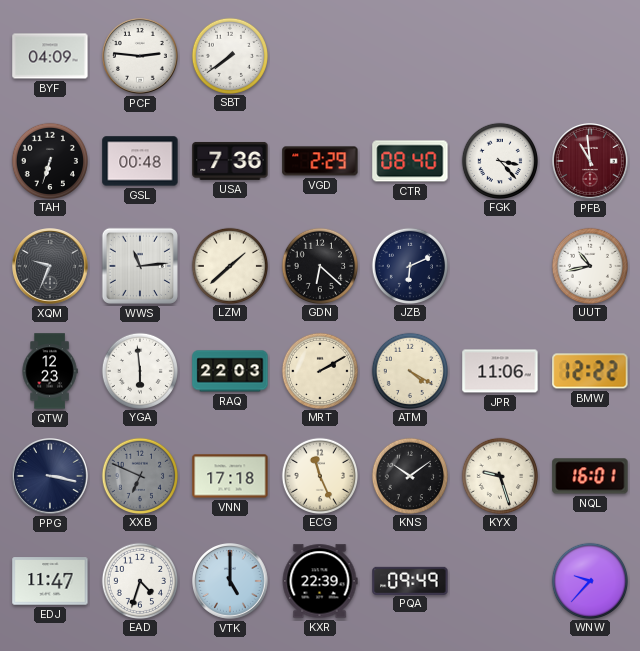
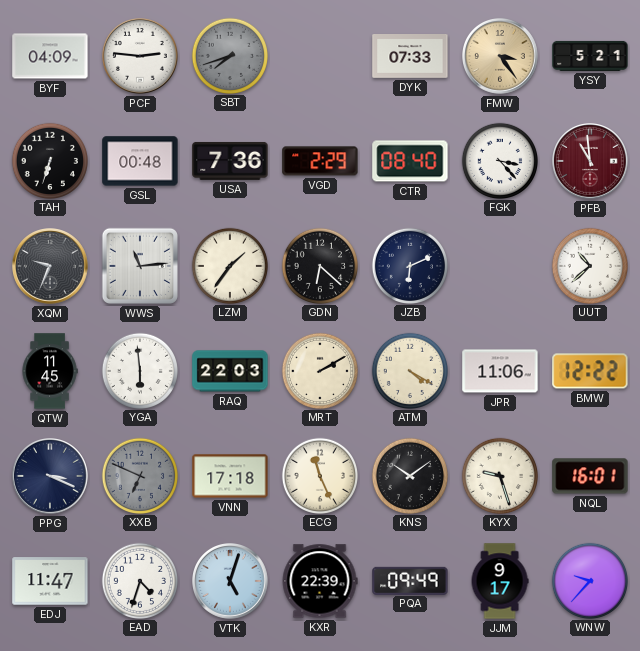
SBT: 7:39 -> 7:42
SBT dial: white -> grey
DYK: none -> 07:33
FMW: none -> 3:24
YSY: none -> 5:21
LZM: 1:38 -> 1:36
UUT: 10:43 -> 10:38
QTW: 12:23 -> 11:45
PPG: 3:17 -> 3:19
VTK: 5:00 -> 5:03
JJM: none -> 9:17
